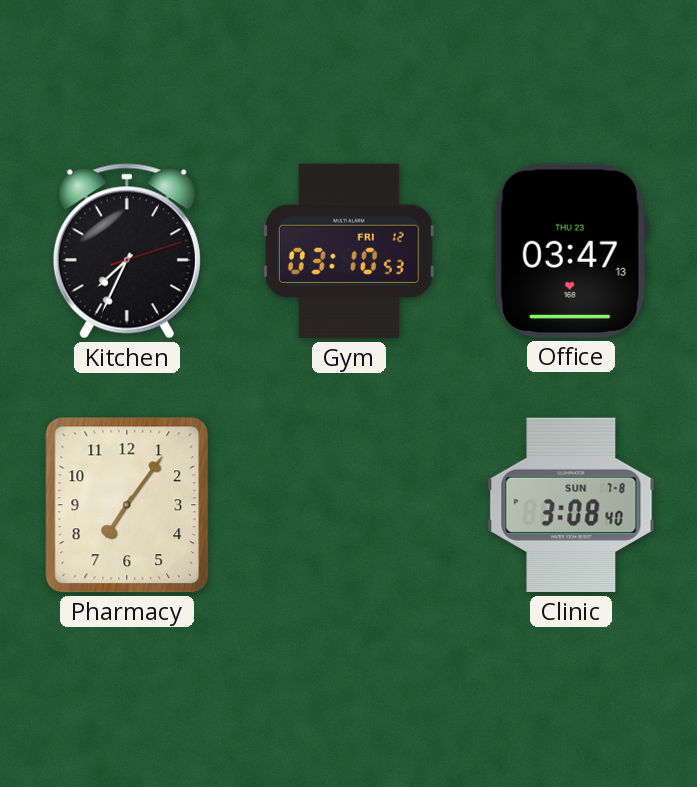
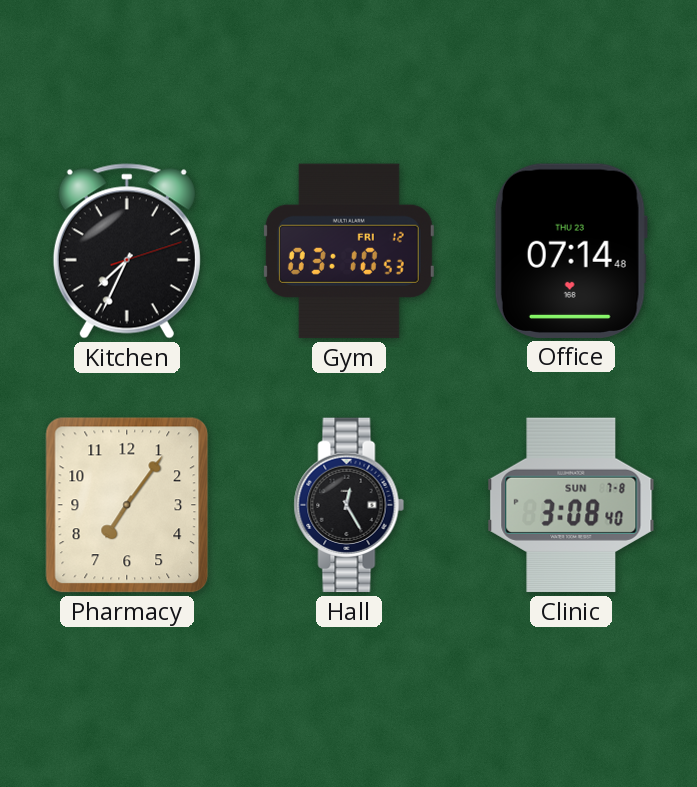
Office: 03:47 -> 07:14
Hall: none -> 12:25
